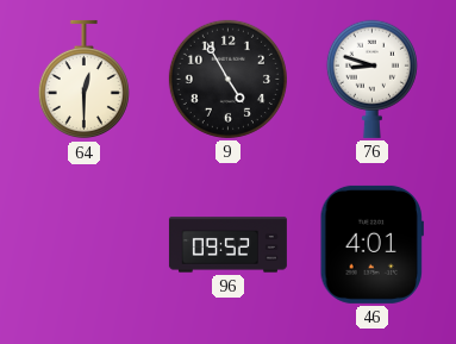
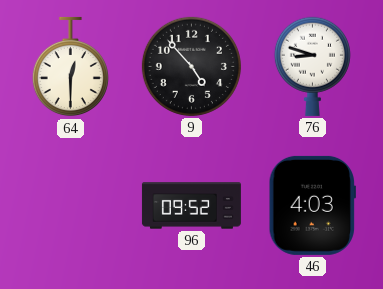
9: 4:55 -> 4:53
46: 4:01 -> 4:03
